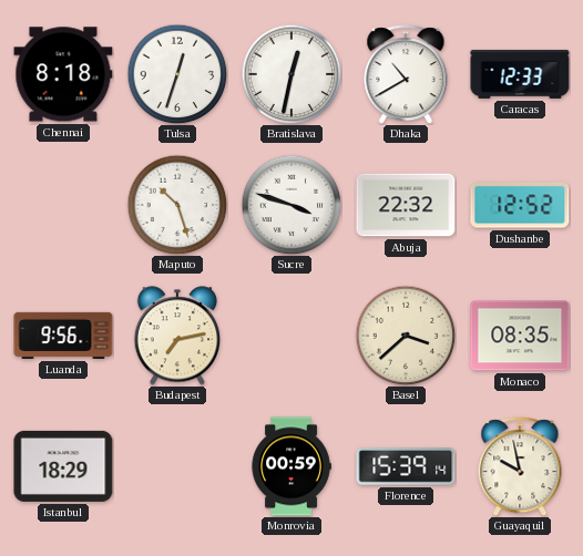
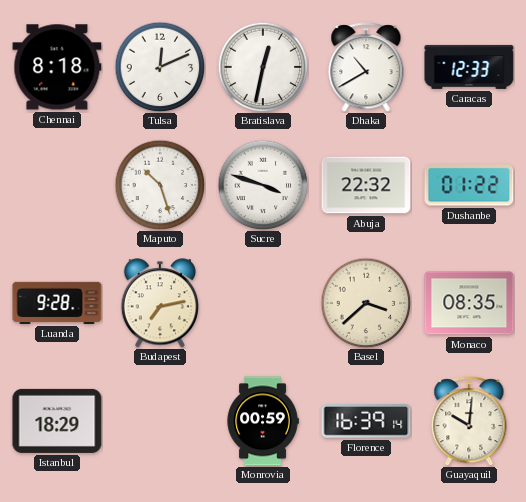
Tulsa: 12:33 -> 12:11
Dushanbe: 12:52 -> 01:22
Luanda: 9:56 -> 9:28
Florence: 15:39 -> 16:39
Guayaquil: 9:58 -> 10:01
